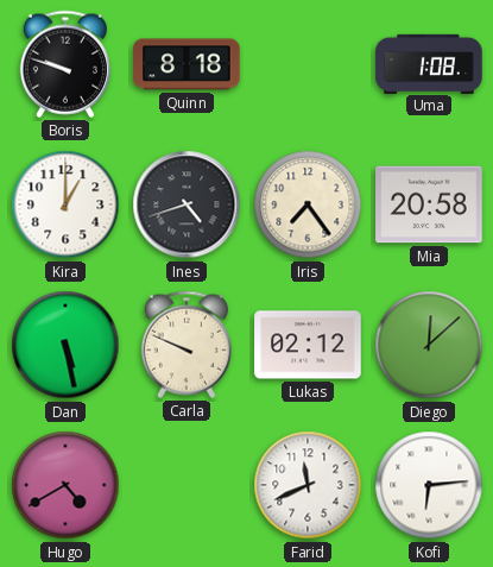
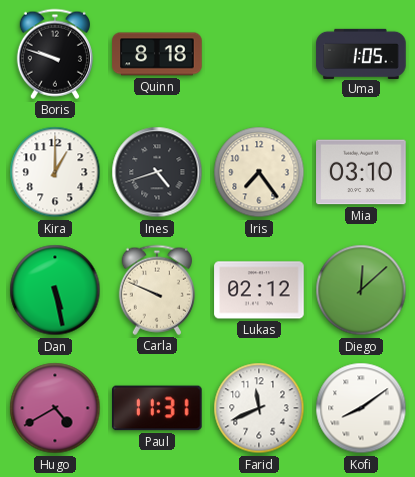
Uma: 1:08 -> 1:05
Mia: 20:58 -> 03:10
Paul: none -> 11:31
Kofi: 6:14 -> 8:09
